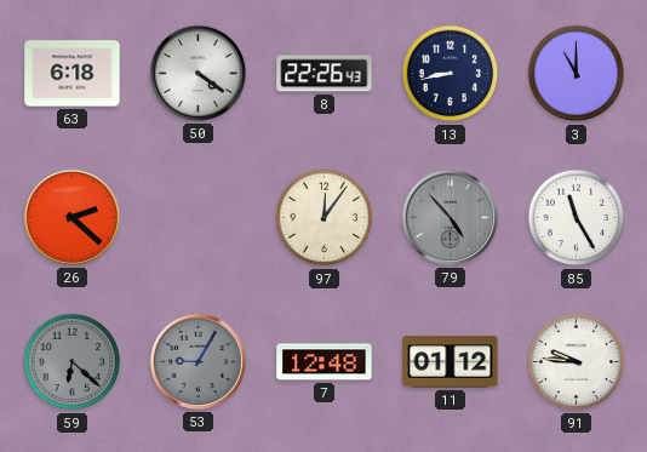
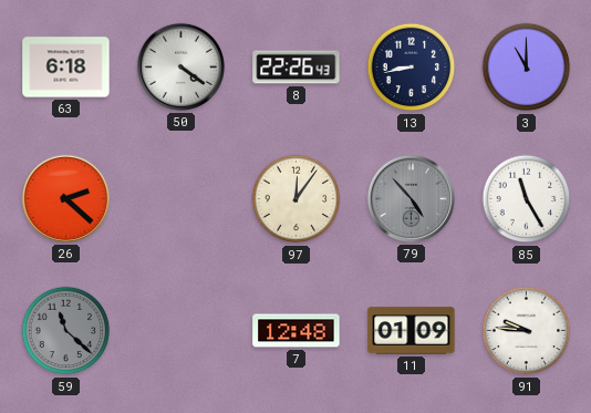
59: 6:22 -> 11:22
53: 9:05 -> none
11: 01:12 -> 01:09
